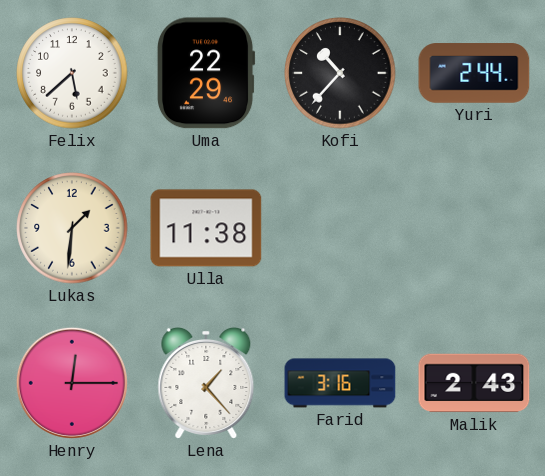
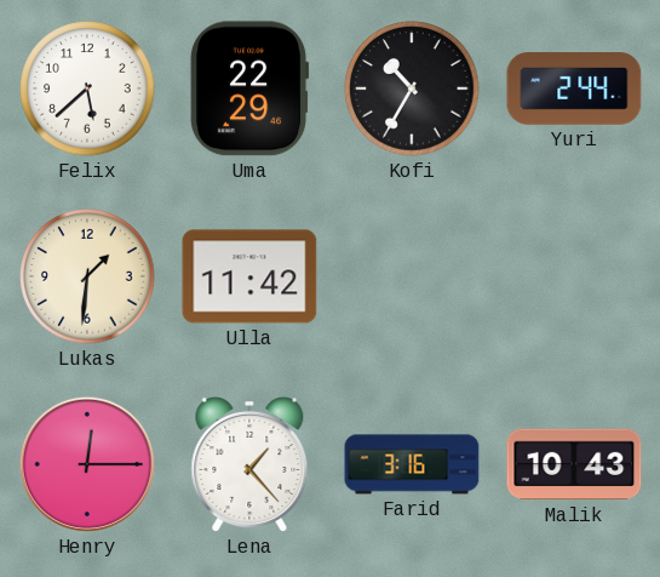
Kofi: 10:37 -> 10:35
Ulla: 11:38 -> 11:42
Malik: 2:43 -> 10:43
